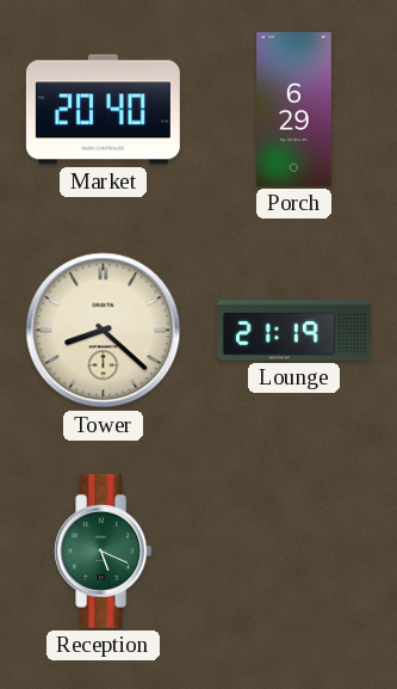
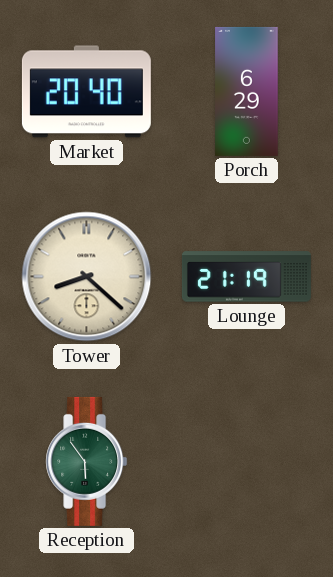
Reception: 5:19 -> 5:54
